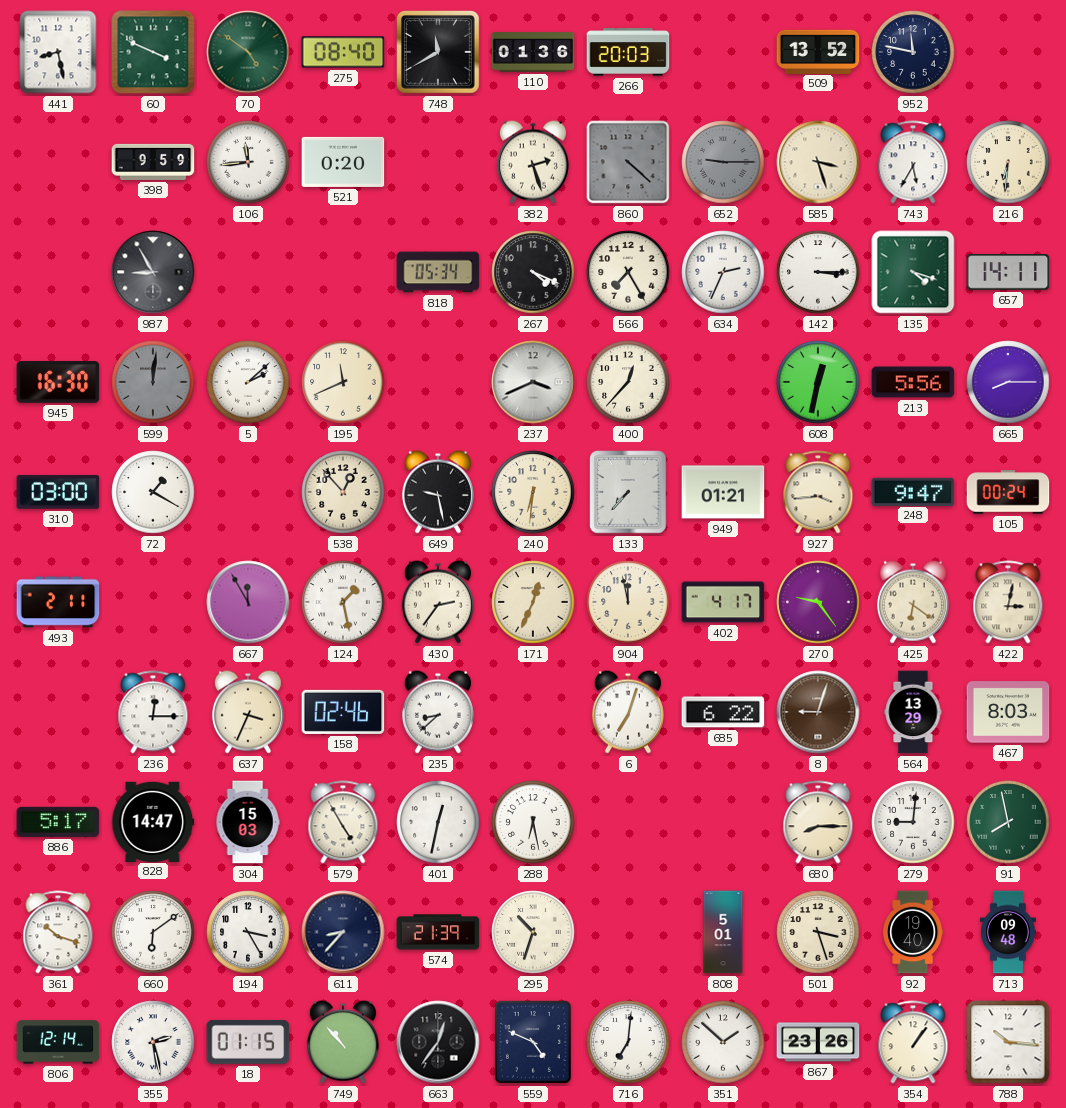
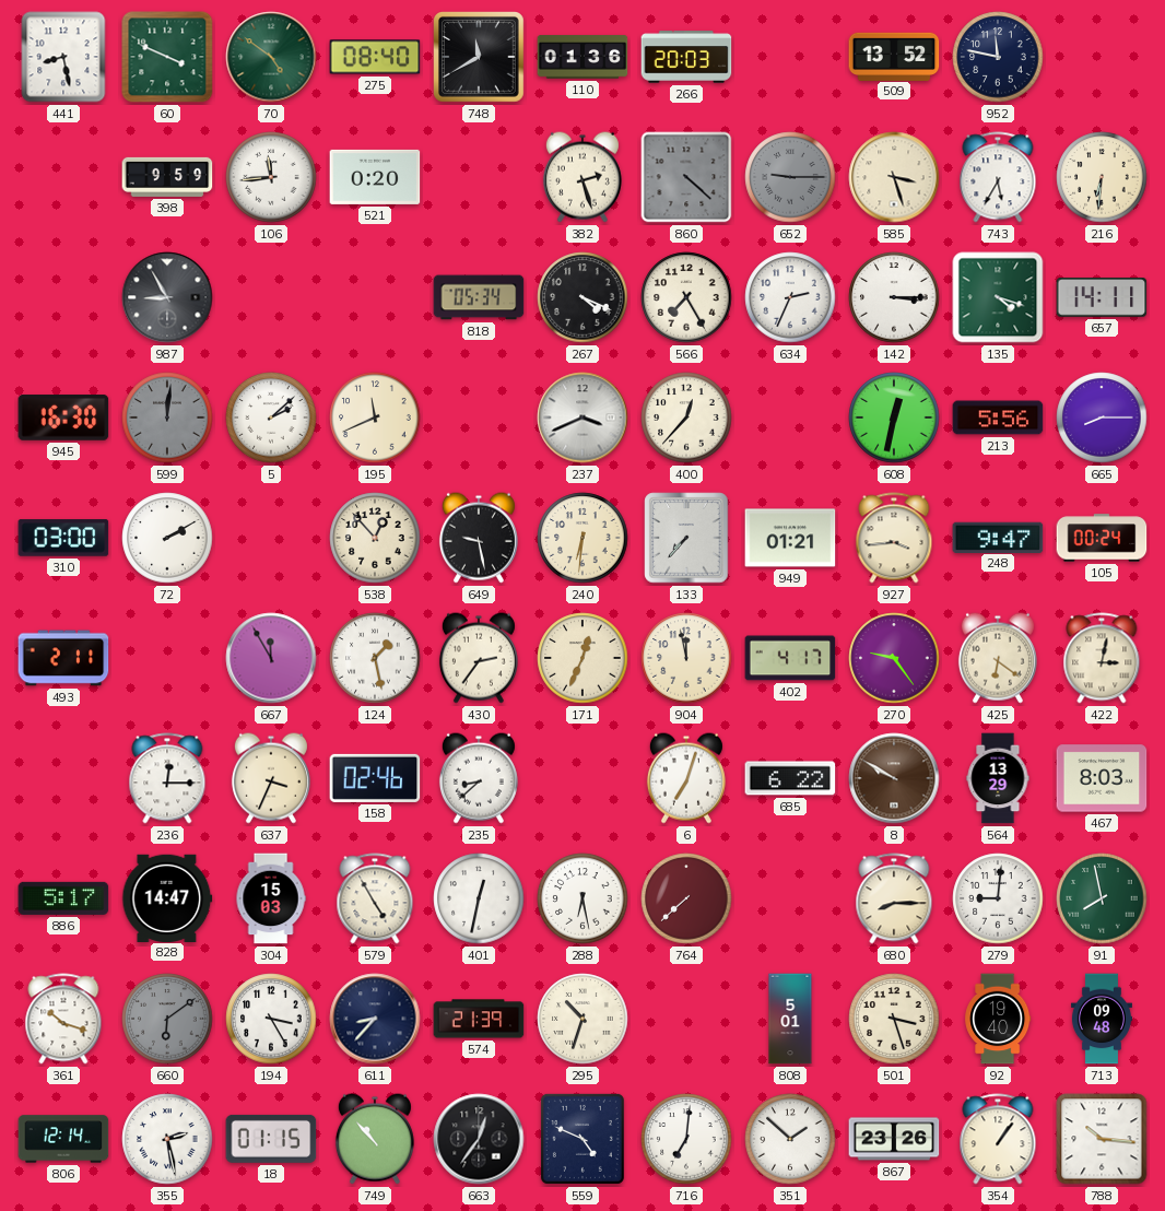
72: 1:20 -> 2:10
8: 9:03 -> 9:50
764: none -> 7:38
660 dial: white -> grey
